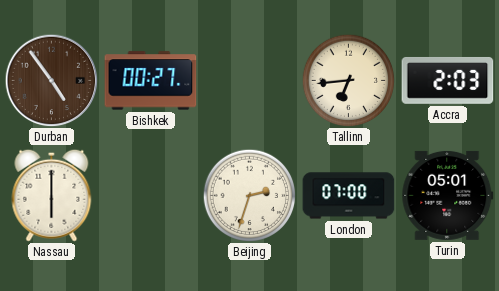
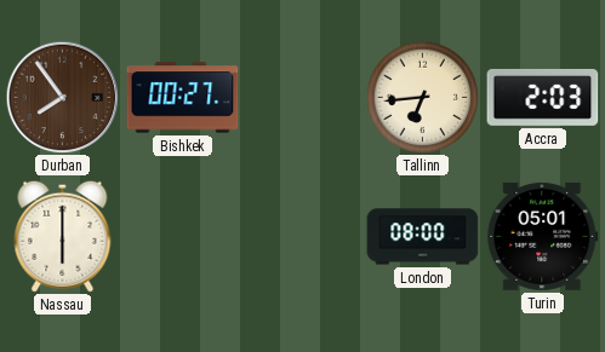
Durban: 4:54 -> 7:54
Beijing: 2:33 -> none
London: 07:00 -> 08:00
